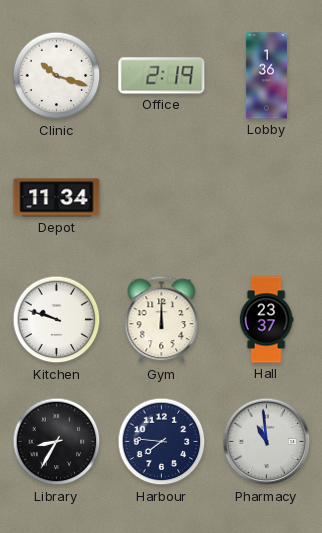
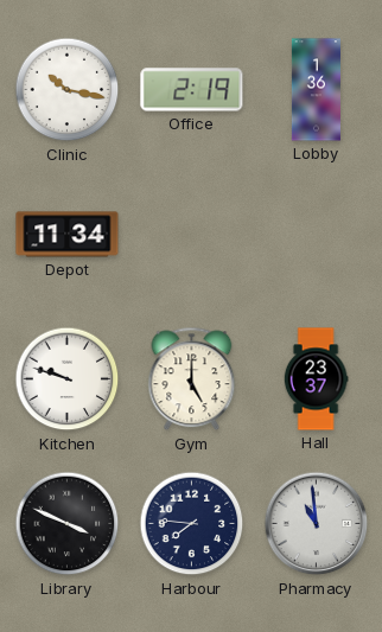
Clinic: 10:18 -> 10:17
Gym: 12:00 -> 5:00
Library: 8:35 -> 3:49
